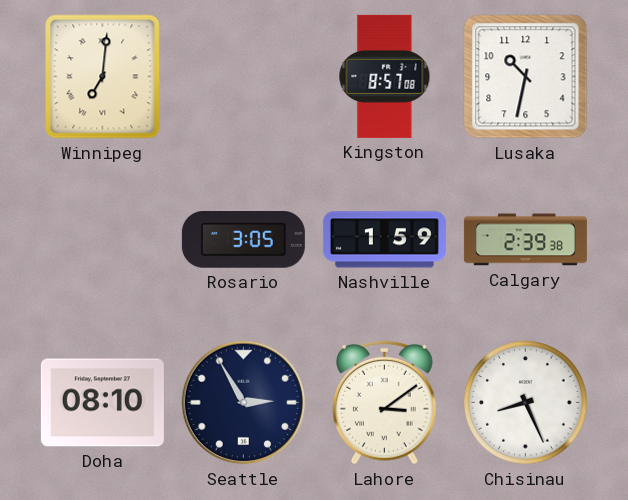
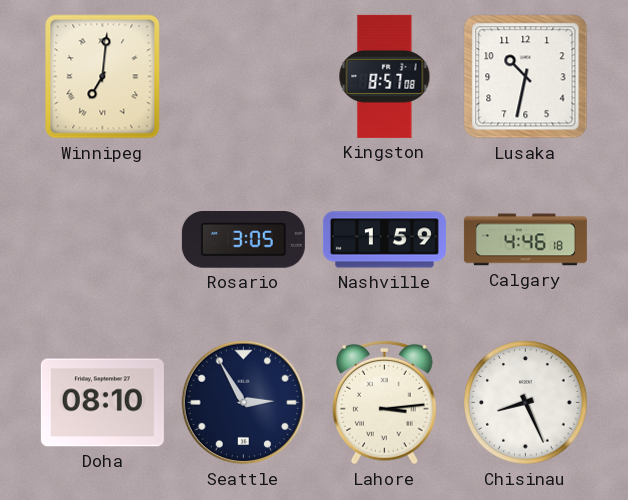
Calgary: 2:39 -> 4:46
Lahore: 3:09 -> 3:14
